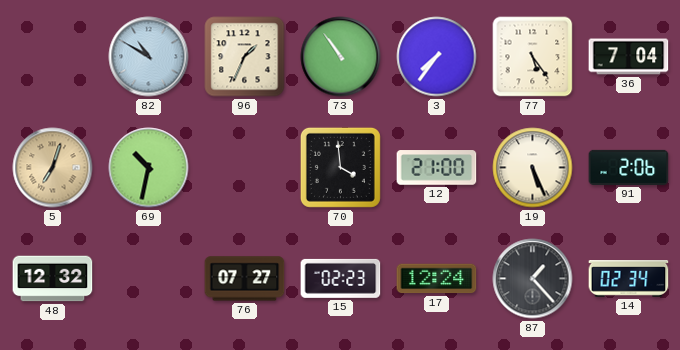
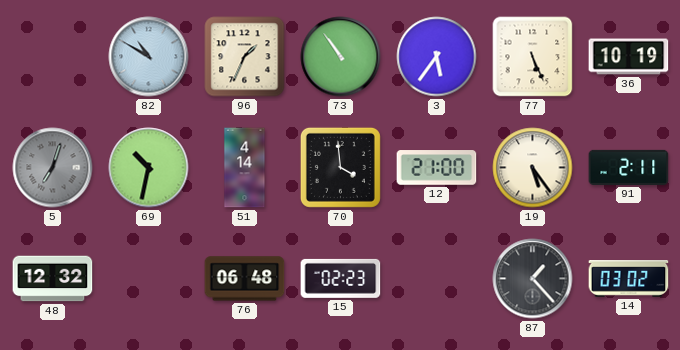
3: 7:36 -> 5:36
77: 5:24 -> 5:26
36: 7:04 -> 10:19
5 dial: champagne -> grey
51: none -> 4:14
19: 5:26 -> 5:24
91: 2:06 -> 2:11
76: 07:27 -> 06:48
17: 12:24 -> none
14: 02:34 -> 03:02
